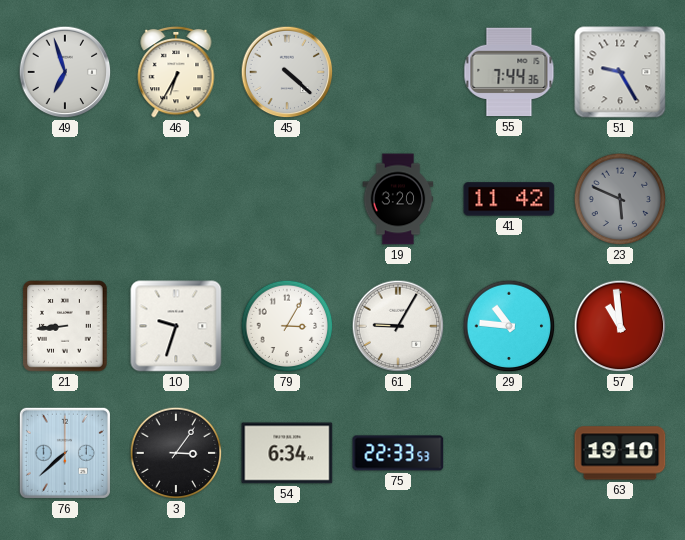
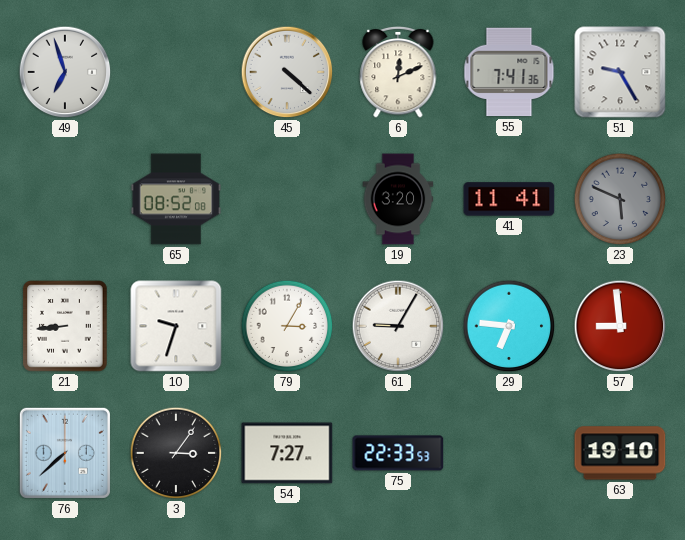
46: 6:35 -> none
6: none -> 12:11
55: 7:44 -> 7:41
65: none -> 08:52
41: 11:42 -> 11:41
29: 10:46 -> 6:46
57: 10:59 -> 8:59
54: 6:34 -> 7:27
